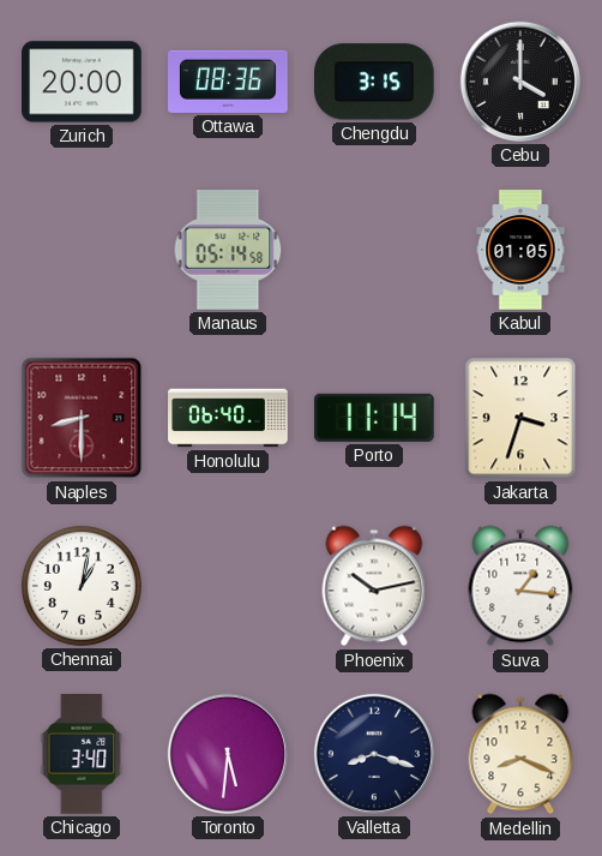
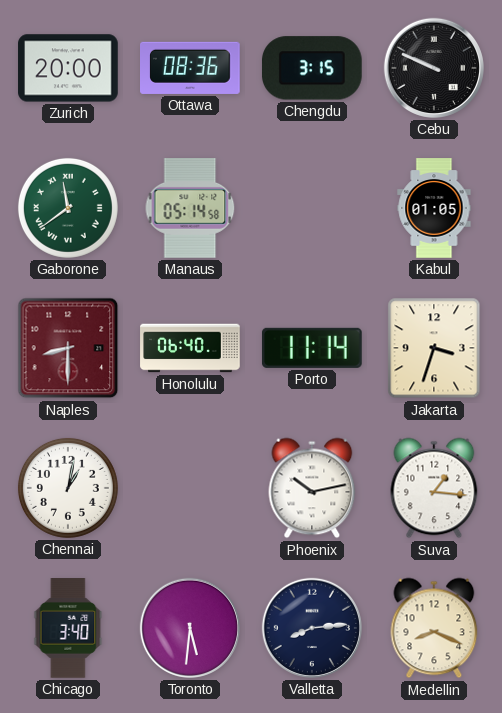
Cebu: 4:00 -> 9:49
Gaborone: none -> 11:39
Valletta: 8:18 -> 8:14
